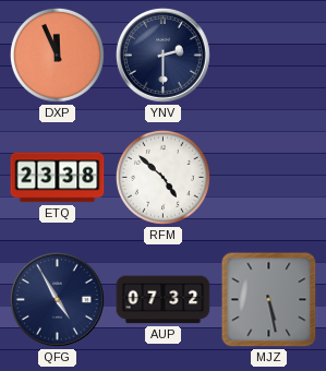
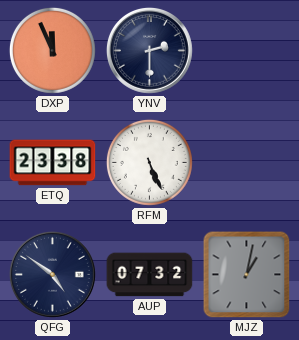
RFM: 4:52 -> 5:26
QFG: 4:55 -> 4:51
MJZ: 5:28 -> 1:02
